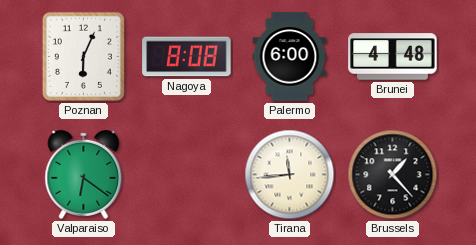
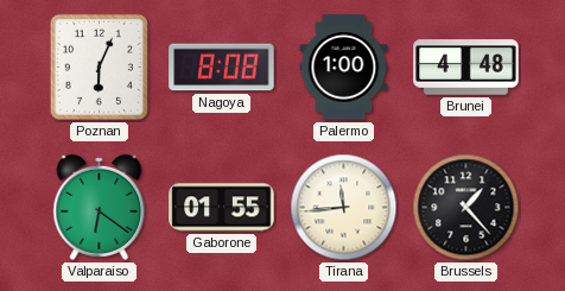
Palermo: 6:00 -> 1:00
Gaborone: none -> 01:55
